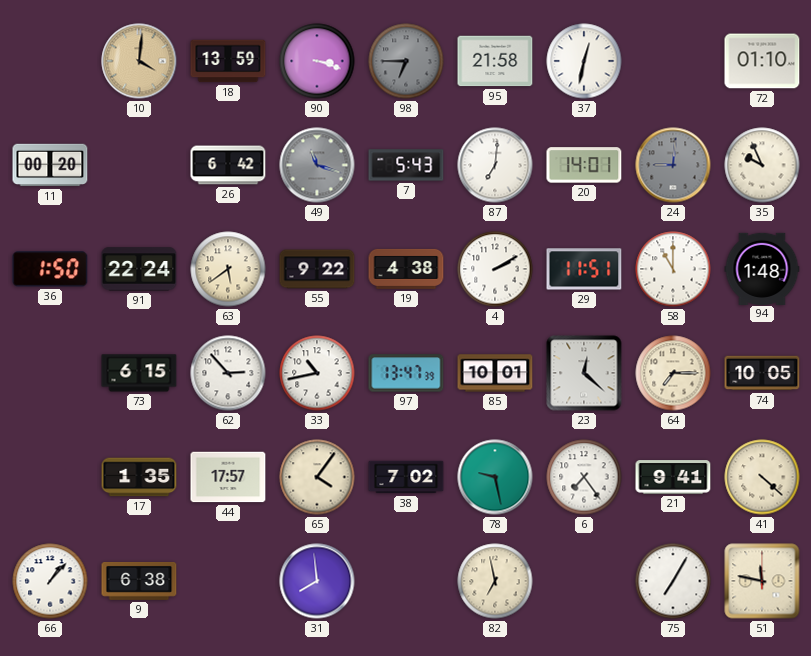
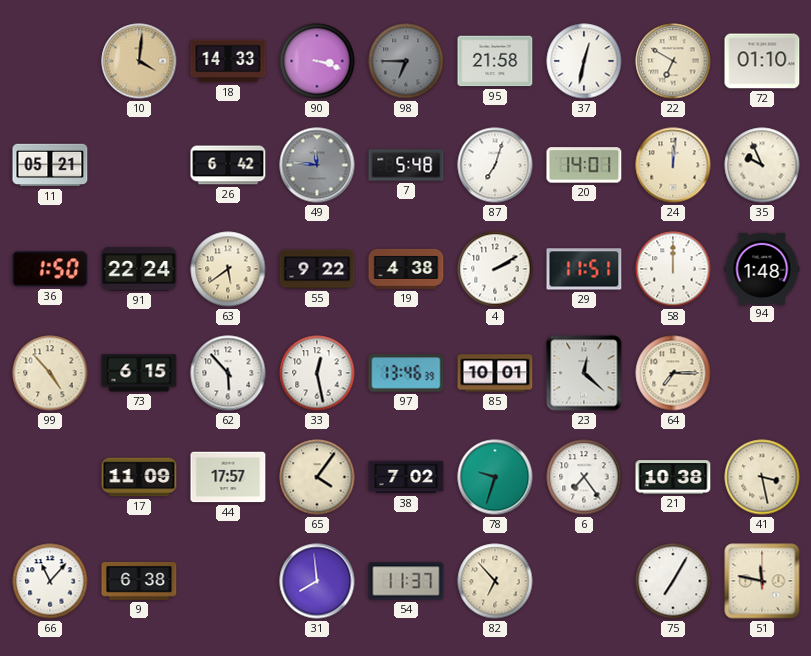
18: 13:59 -> 14:33
22: none -> 6:50
11: 00:20 -> 05:21
49: 11:18 -> 11:46
7: 5:43 -> 5:48
87: 7:01 -> 7:03
24: 9:01 -> 12:01
24 dial: grey -> cream
58: 11:00 -> 12:00
99: none -> 4:53
62: 2:53 -> 5:53
33: 10:43 -> 12:28
97: 13:47 -> 13:46
74: 10:05 -> none
17: 1:35 -> 11:09
78: 9:28 -> 9:33
21: 9:41 -> 10:38
41: 4:22 -> 3:28
66: 1:07 -> 11:07
54: none -> 11:37
82: 6:58 -> 6:53
